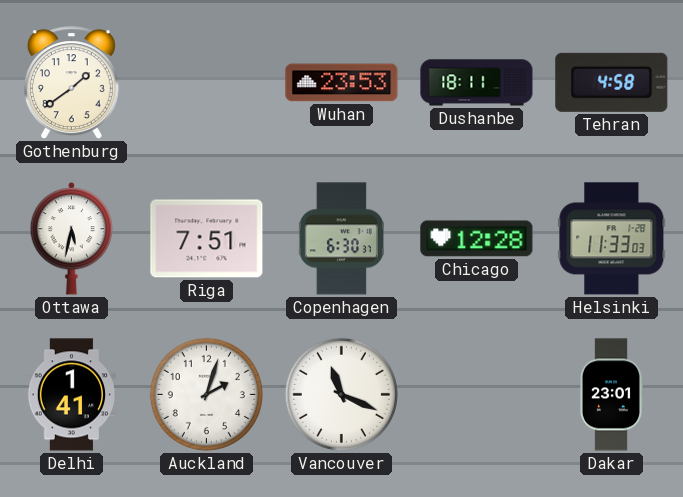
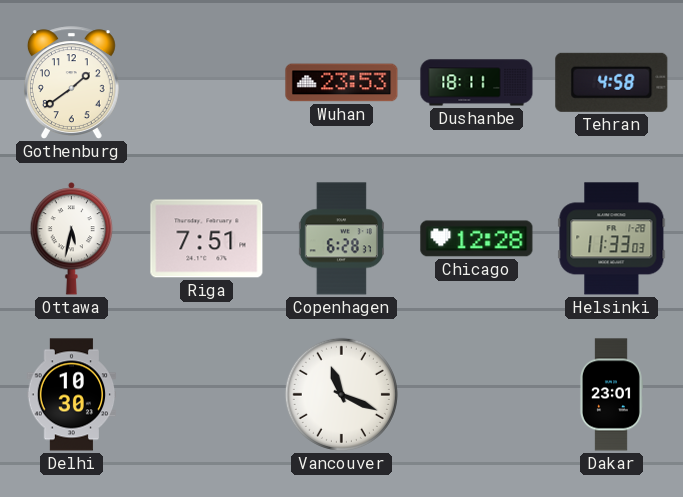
Copenhagen: 6:30 -> 6:28
Delhi: 1:41 -> 10:30
Auckland: 2:03 -> none
